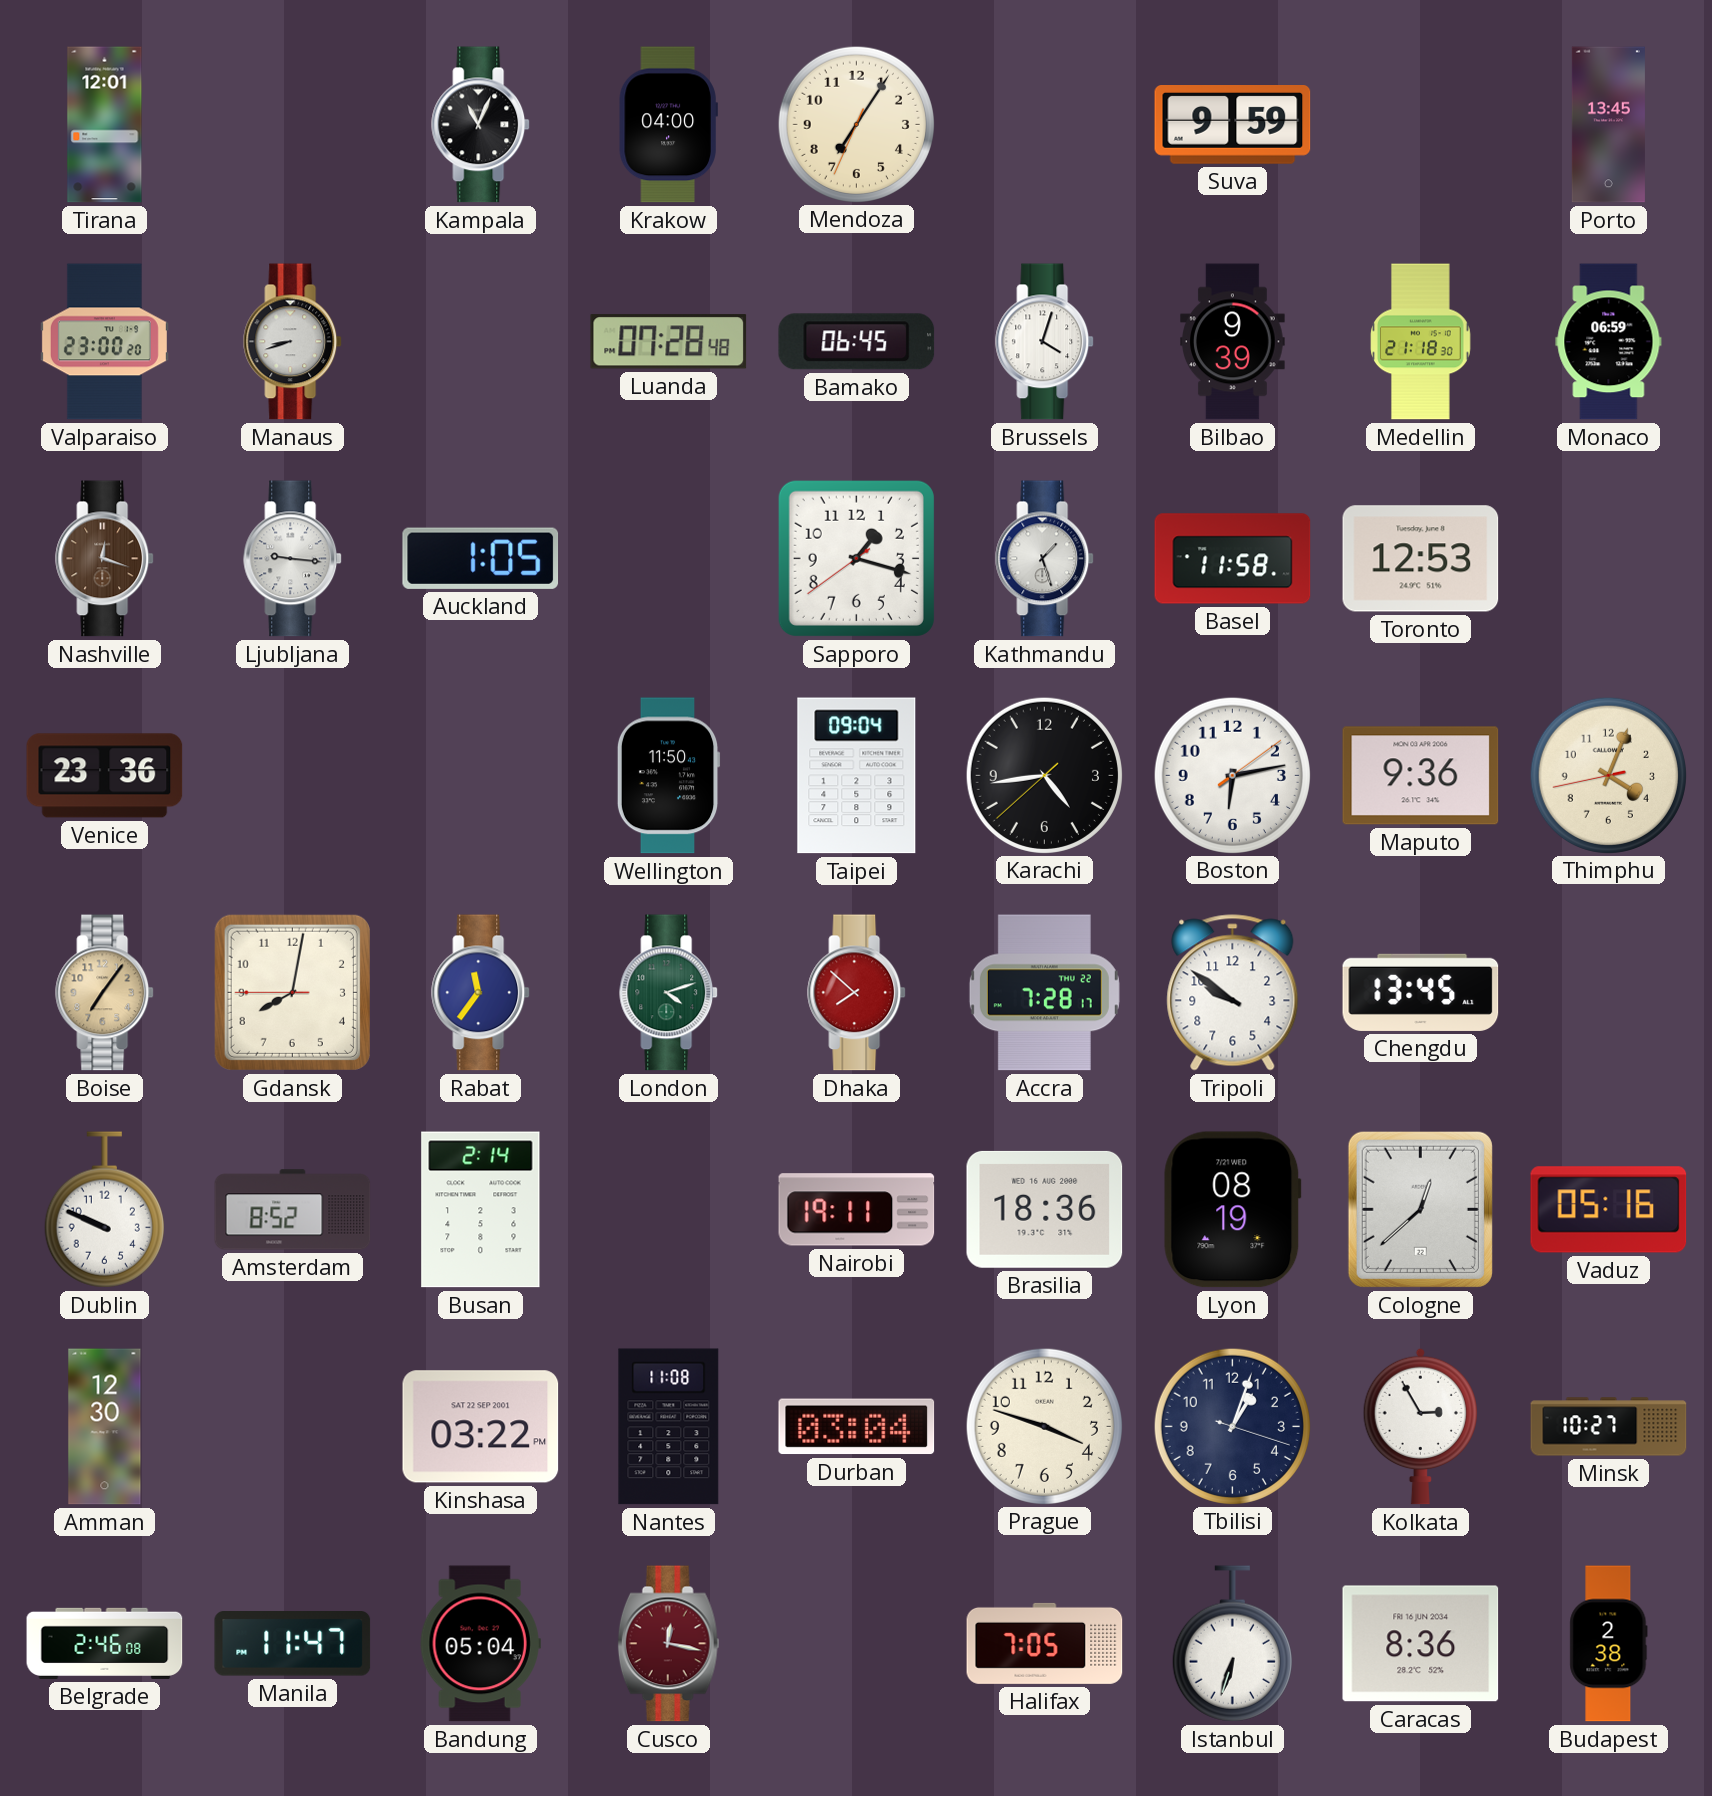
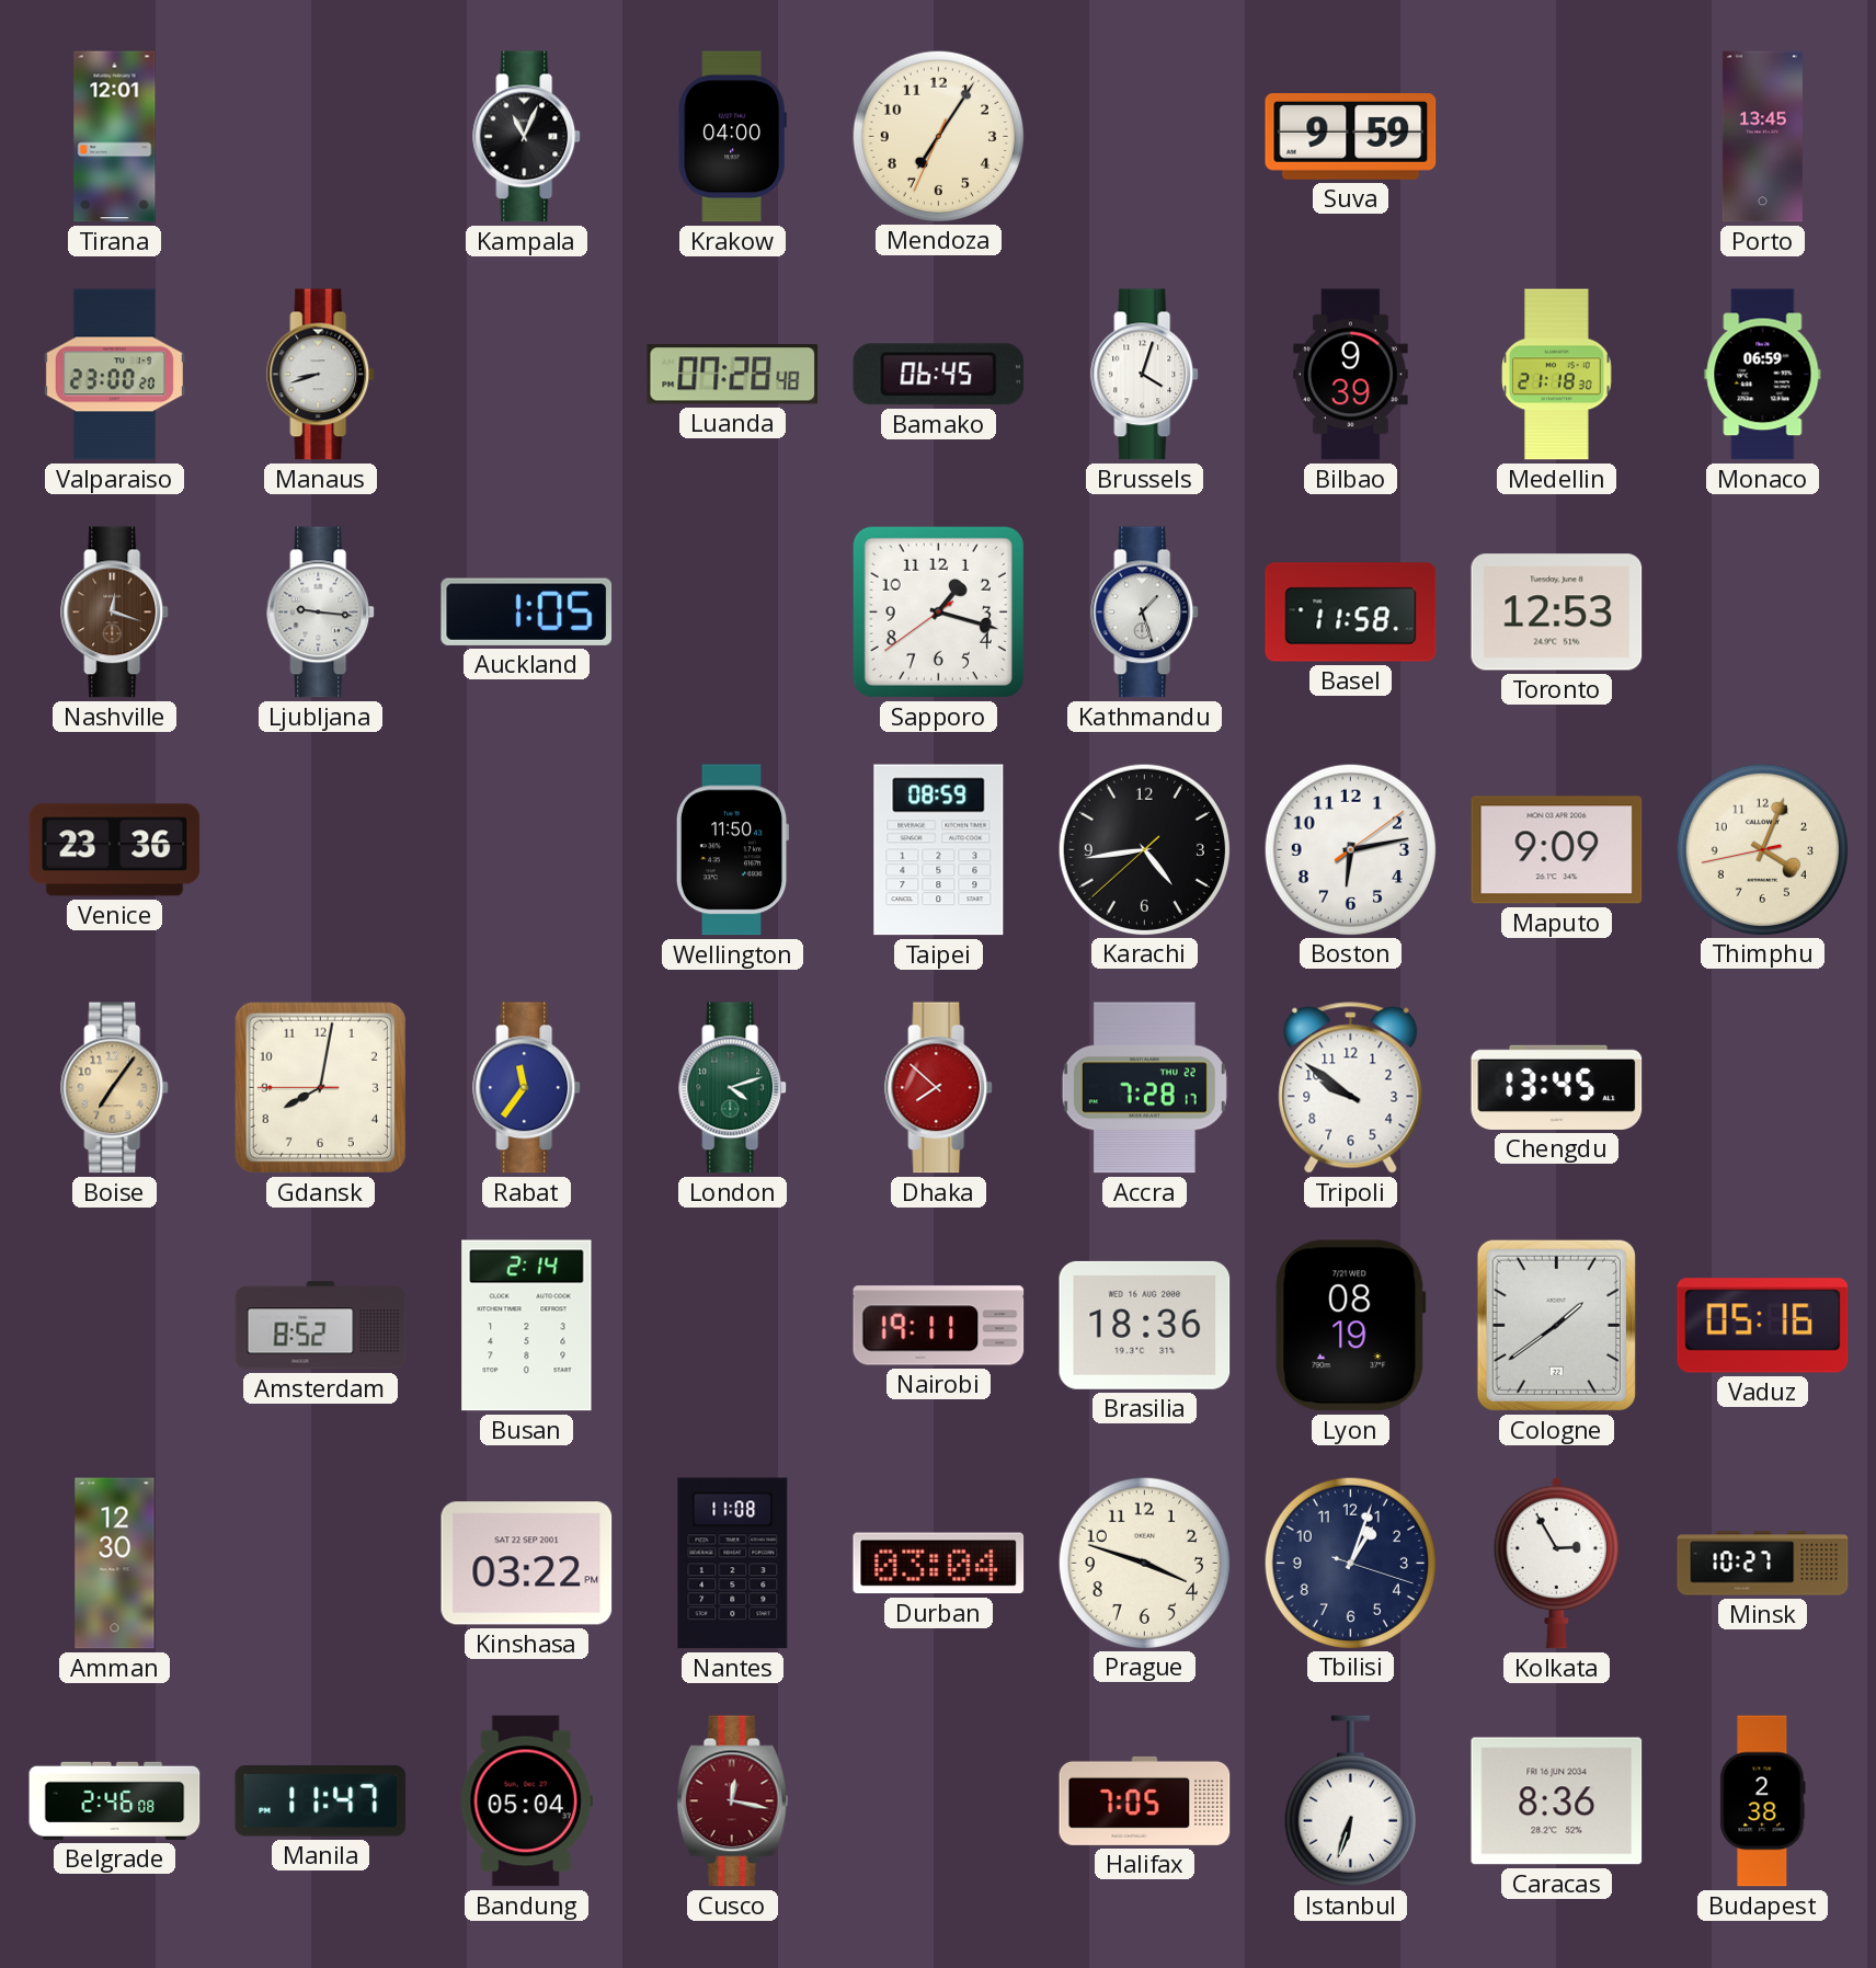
Taipei: 09:04 -> 08:59
Maputo: 9:36 -> 9:09
Dublin: 9:49 -> none
Cologne: 12:38 -> 1:39
